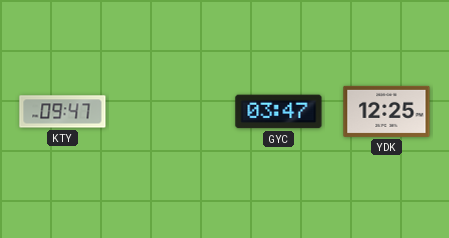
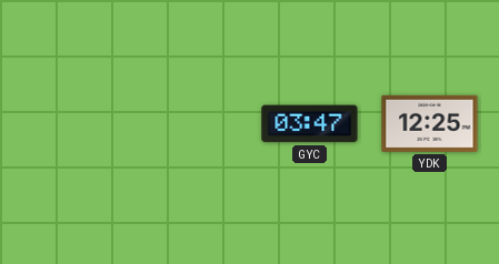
KTY: 09:47 -> none
